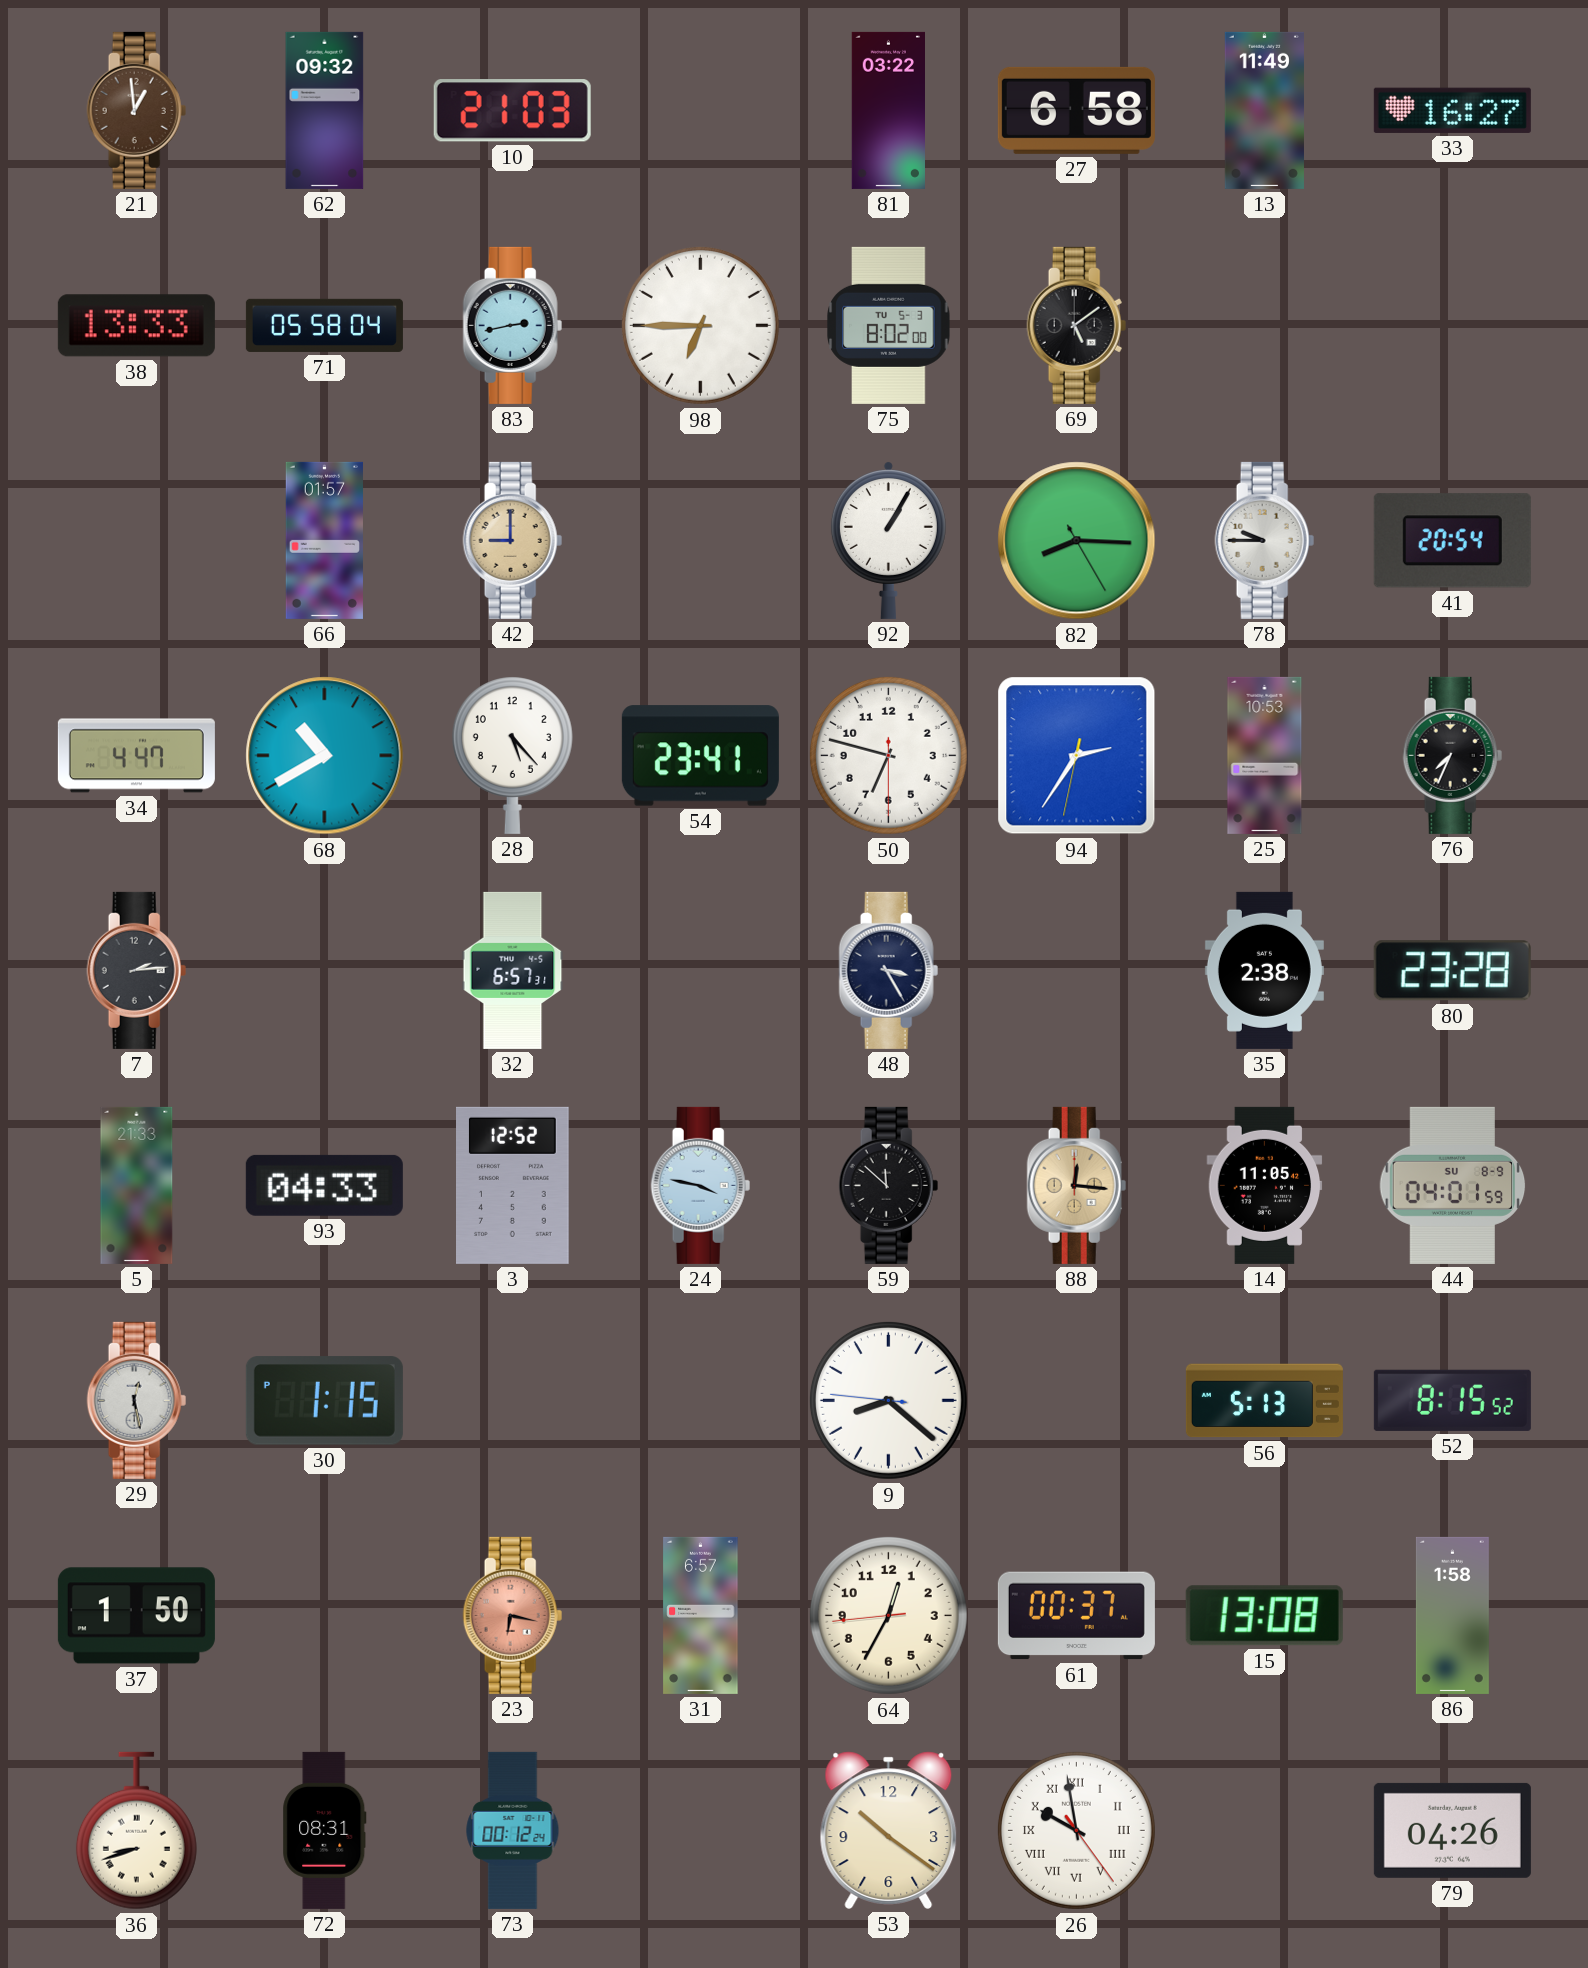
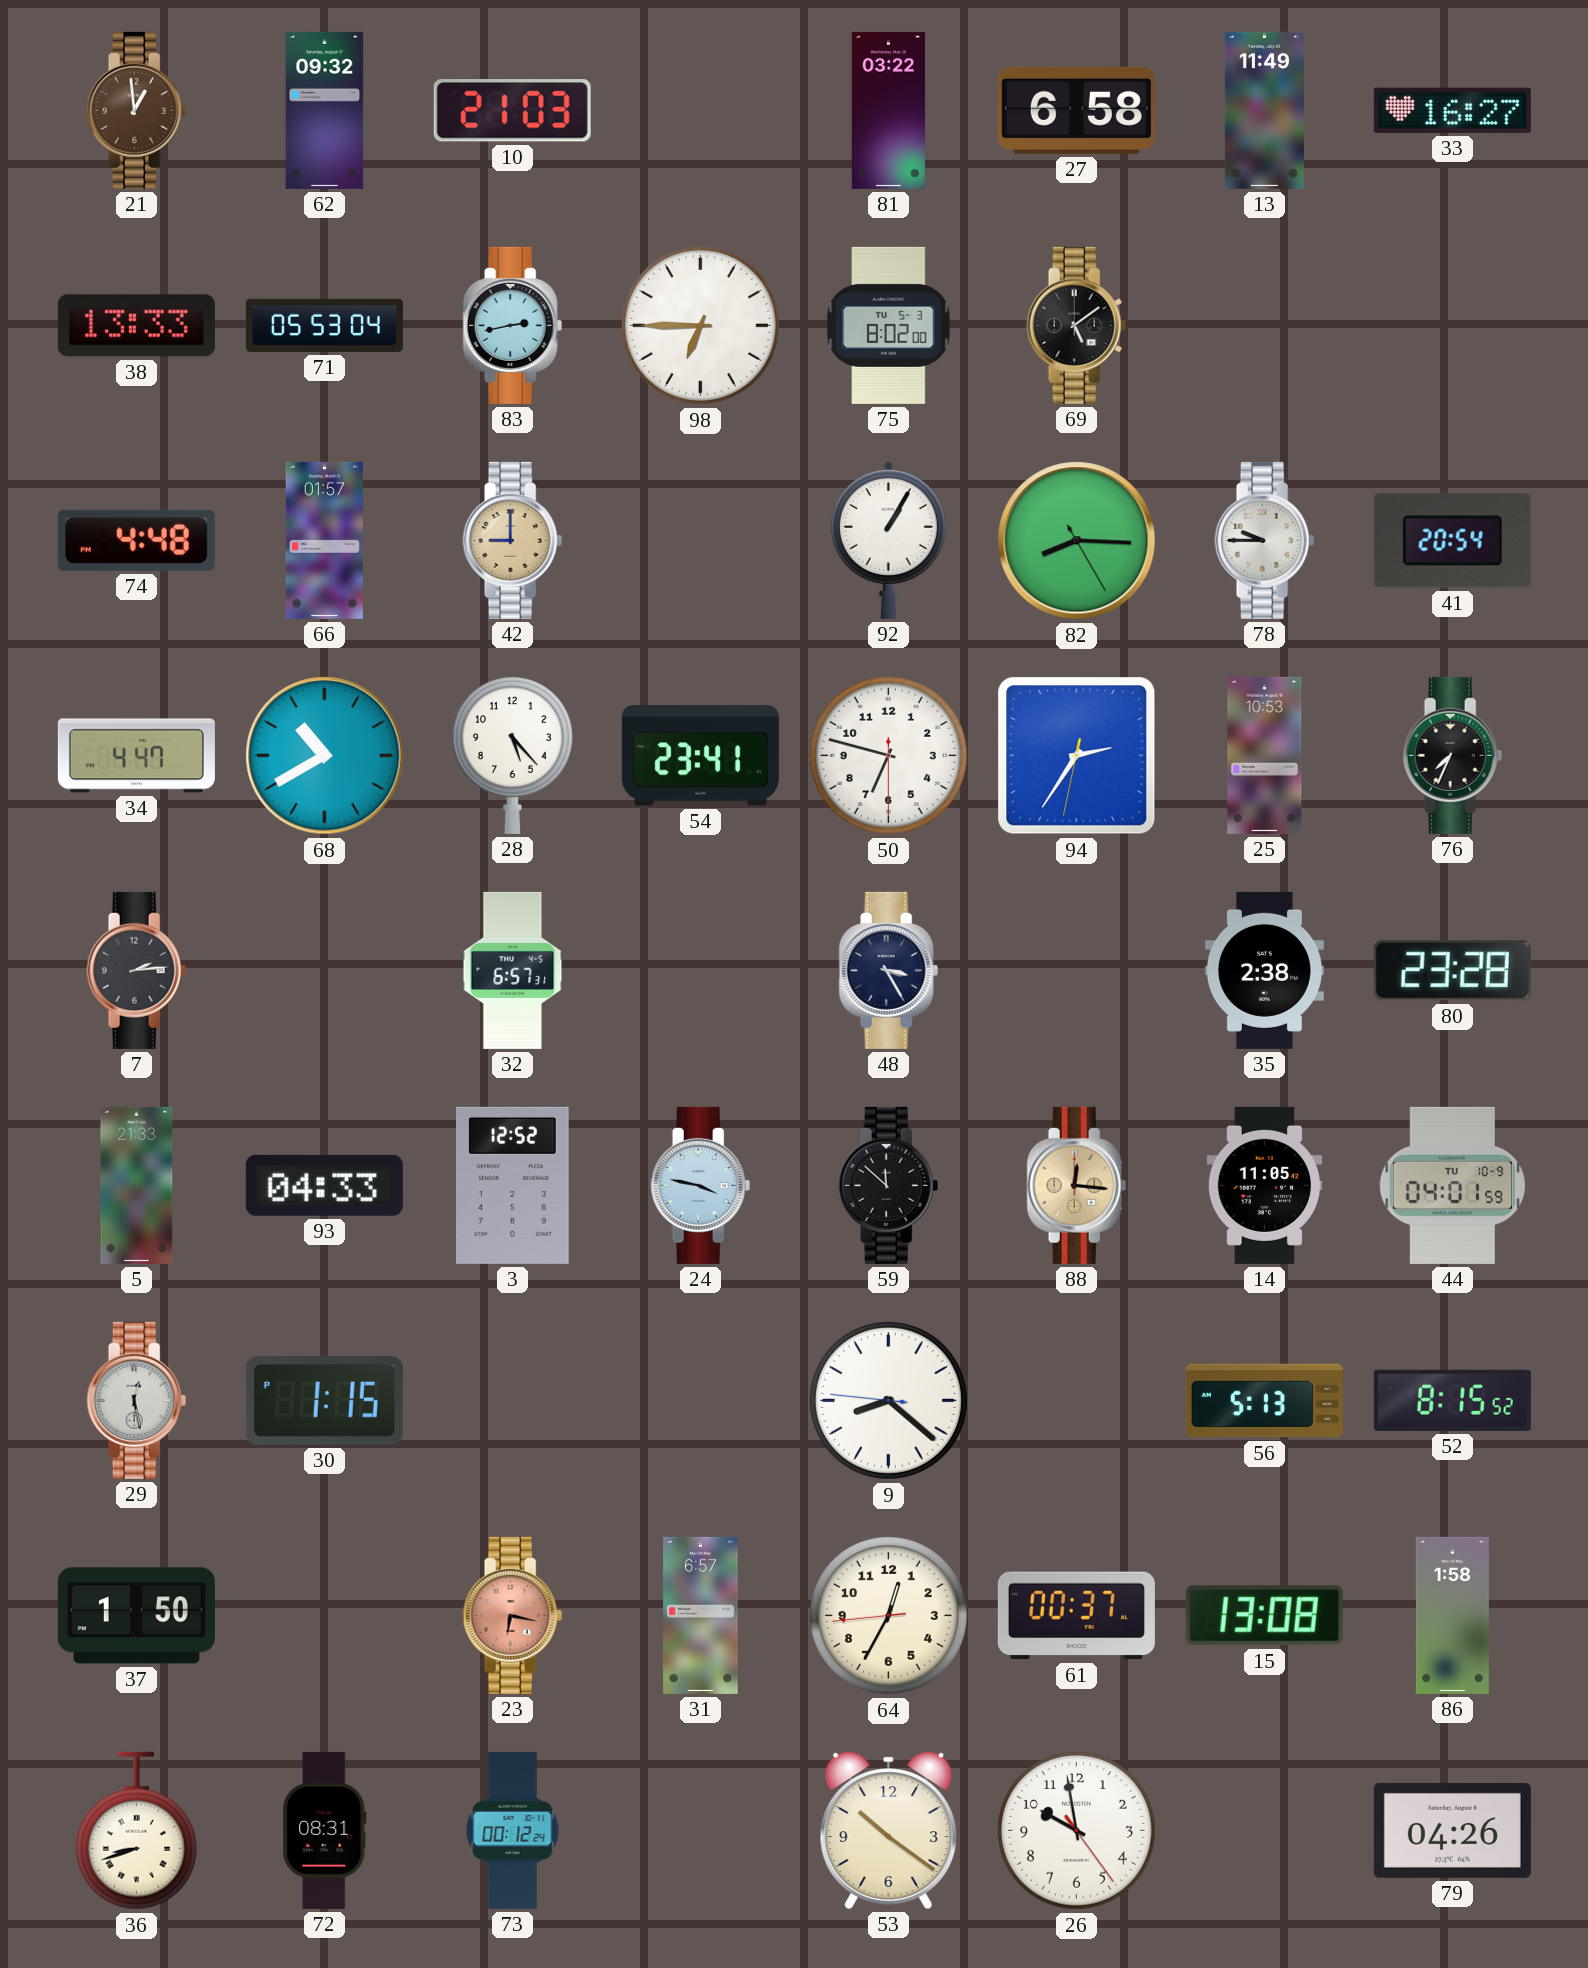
71: 05:58 -> 05:53
74: none -> 4:48
44 date: SU 8-9 -> TU 10-9
26 numerals: Roman -> Arabic
